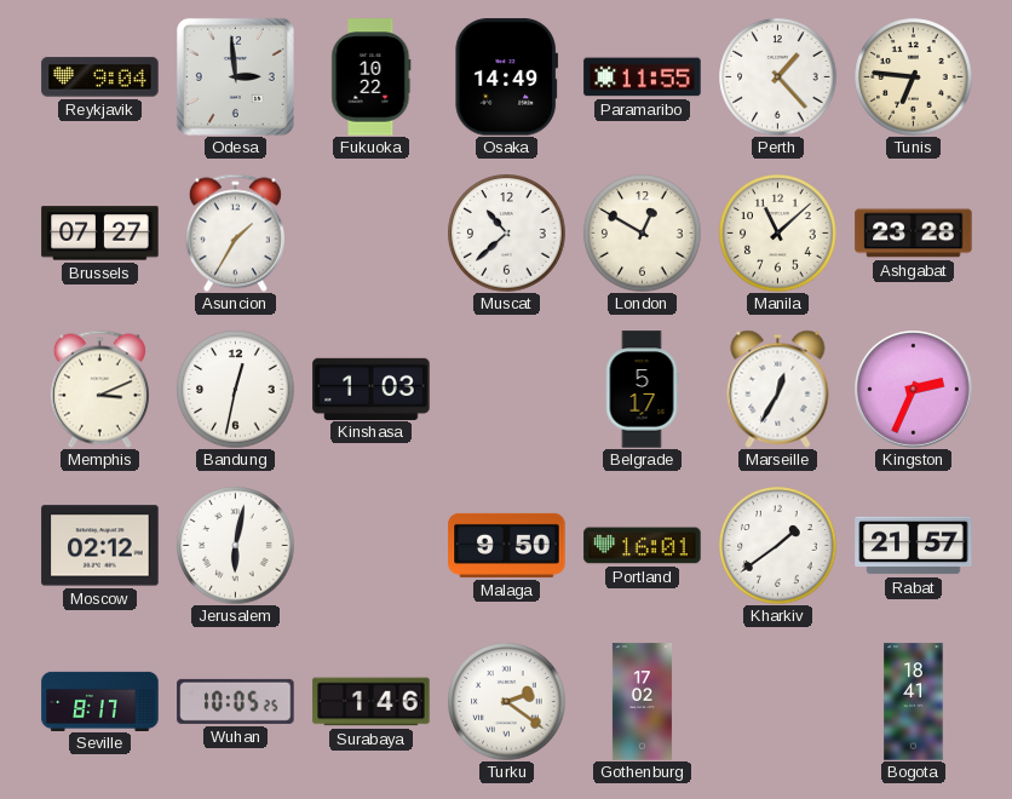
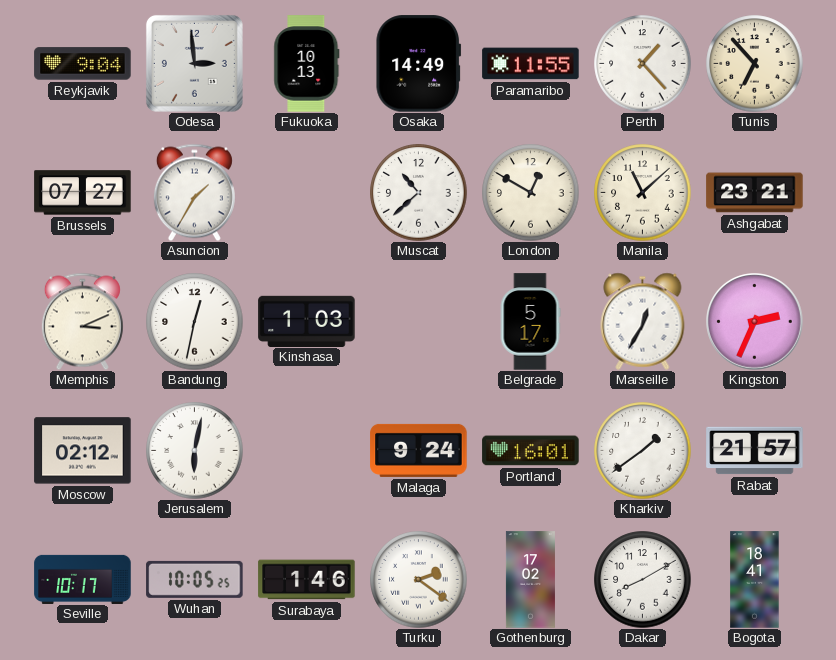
Fukuoka: 10:22 -> 10:13
Tunis: 6:46 -> 6:53
Ashgabat: 23:28 -> 23:21
Malaga: 9:50 -> 9:24
Seville: 8:17 -> 10:17
Dakar: none -> 8:10
